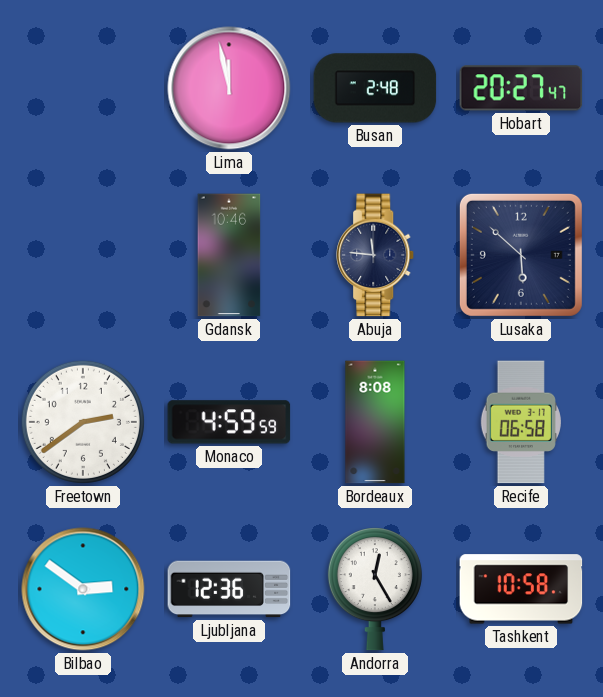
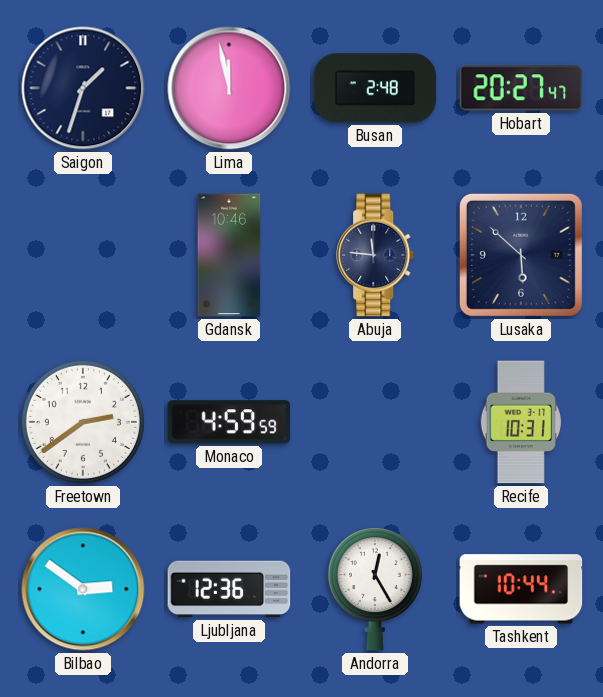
Saigon: none -> 1:33
Bordeaux: 8:08 -> none
Recife: 06:58 -> 10:31
Tashkent: 10:58 -> 10:44
